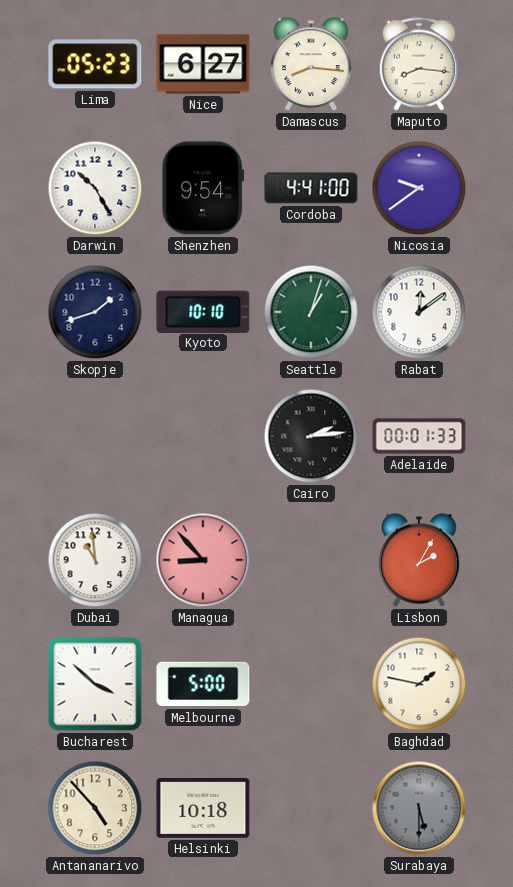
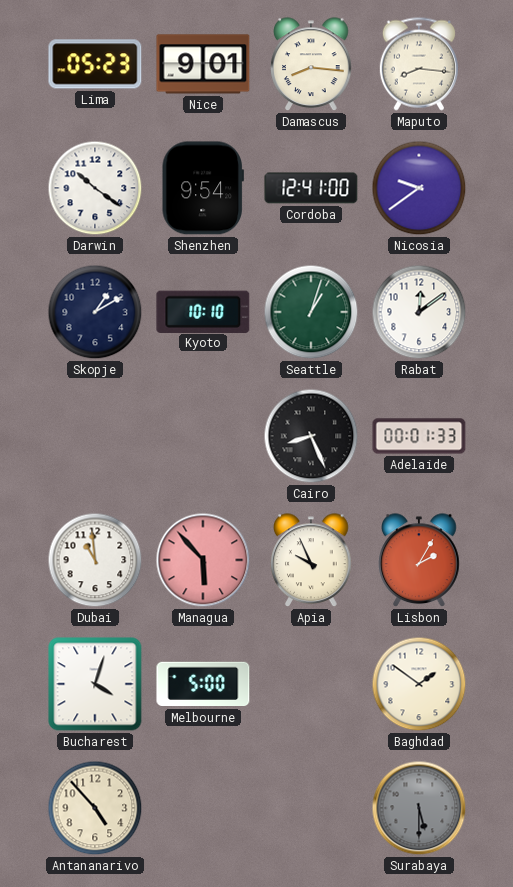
Nice: 6:27 -> 9:01
Darwin: 10:25 -> 10:21
Cordoba: 4:41 -> 12:41
Skopje: 1:42 -> 1:10
Cairo: 2:14 -> 8:26
Managua: 8:53 -> 5:53
Apia: none -> 9:56
Bucharest: 3:52 -> 4:03
Baghdad: 1:47 -> 1:51
Helsinki: 10:18 -> none
